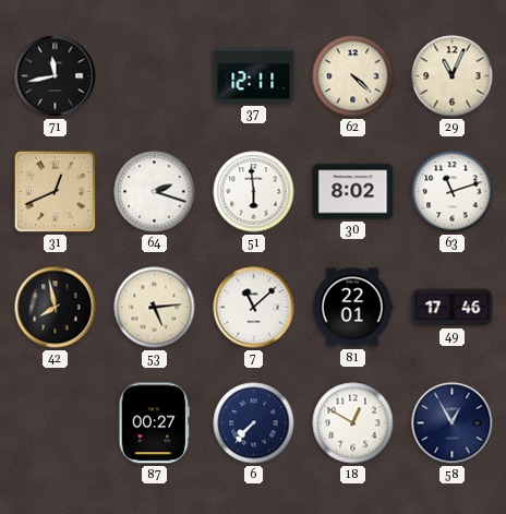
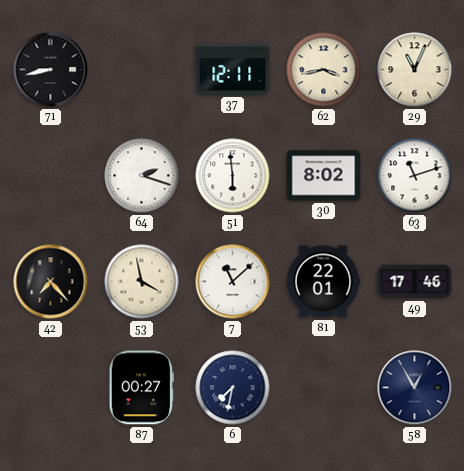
71: 11:43 -> 8:43
62: 4:22 -> 3:43
31: 12:41 -> none
42: 7:58 -> 7:23
53: 5:14 -> 3:58
6: 7:37 -> 7:32
18: 12:50 -> none
